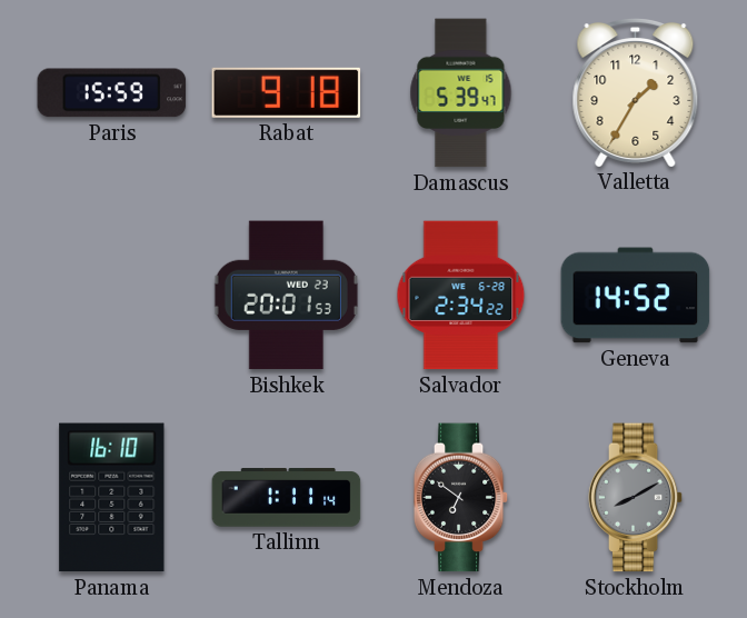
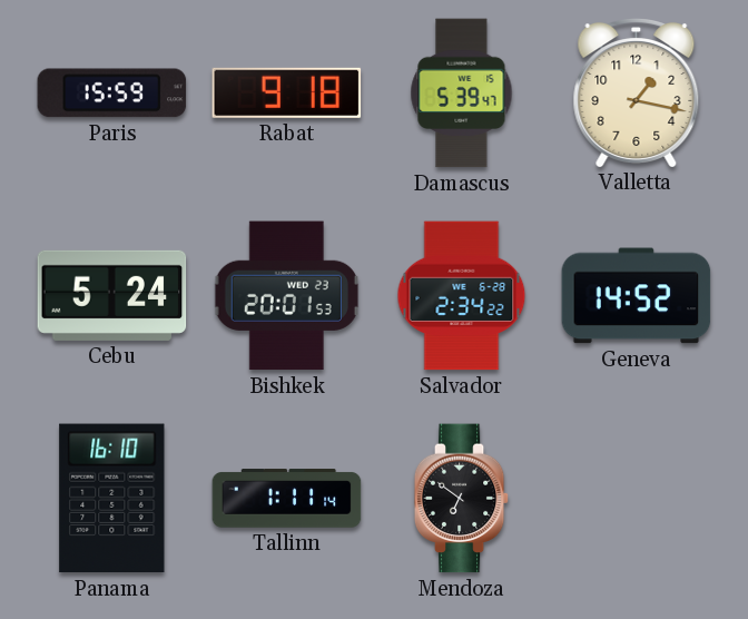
Valletta: 1:35 -> 1:17
Cebu: none -> 5:24
Stockholm: 8:10 -> none
